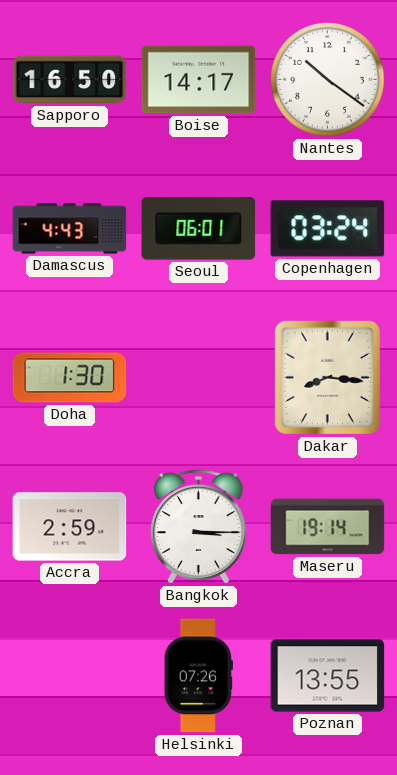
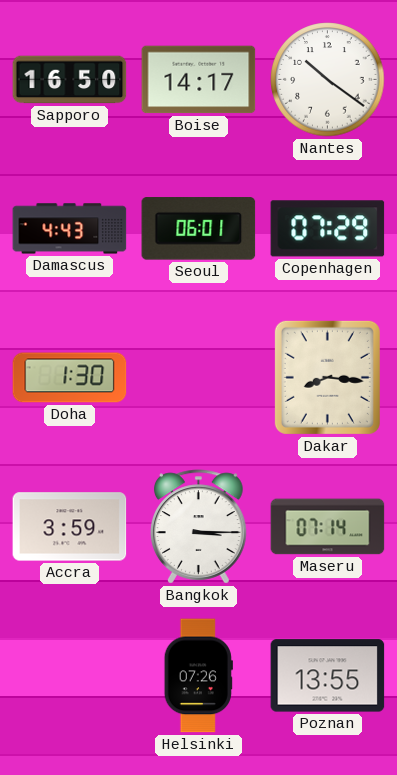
Copenhagen: 03:24 -> 07:29
Accra: 2:59 -> 3:59
Maseru: 19:14 -> 07:14
